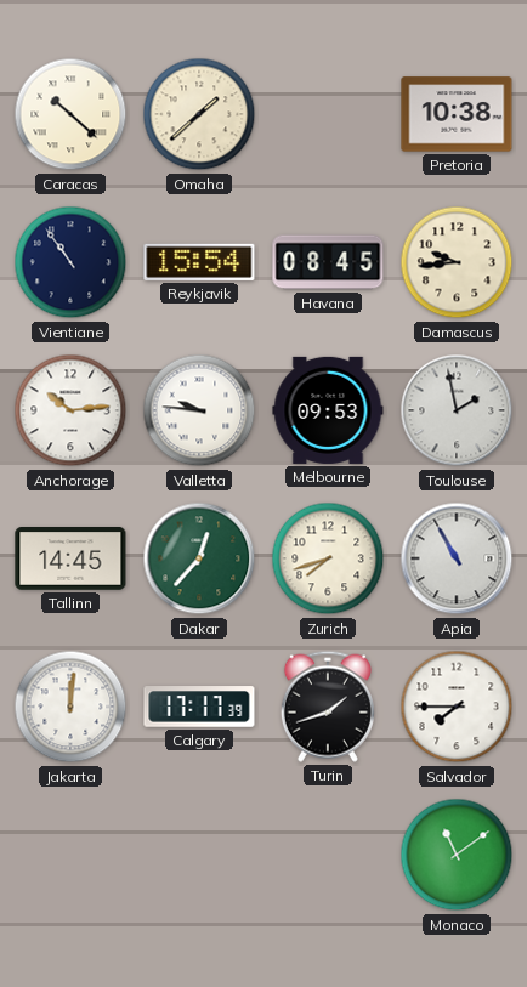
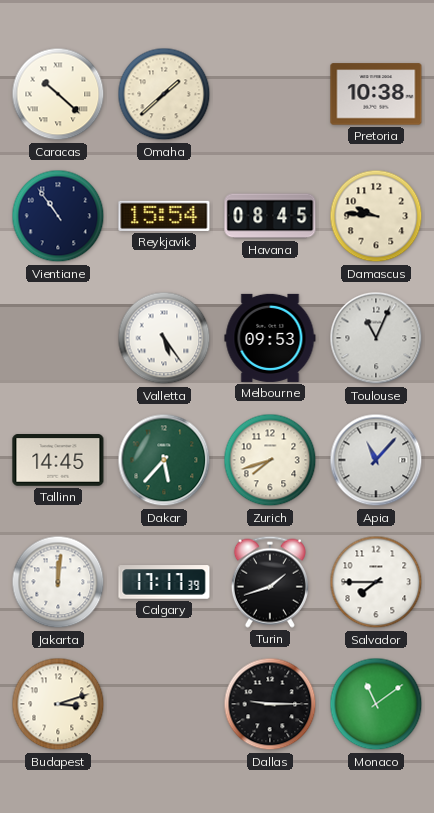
Damascus: 9:44 -> 9:46
Anchorage: 10:14 -> none
Valletta: 9:46 -> 5:24
Toulouse: 1:58 -> 11:04
Dakar: 12:37 -> 5:37
Apia: 10:55 -> 11:07
Budapest: none -> 3:12
Dallas: none -> 9:15
